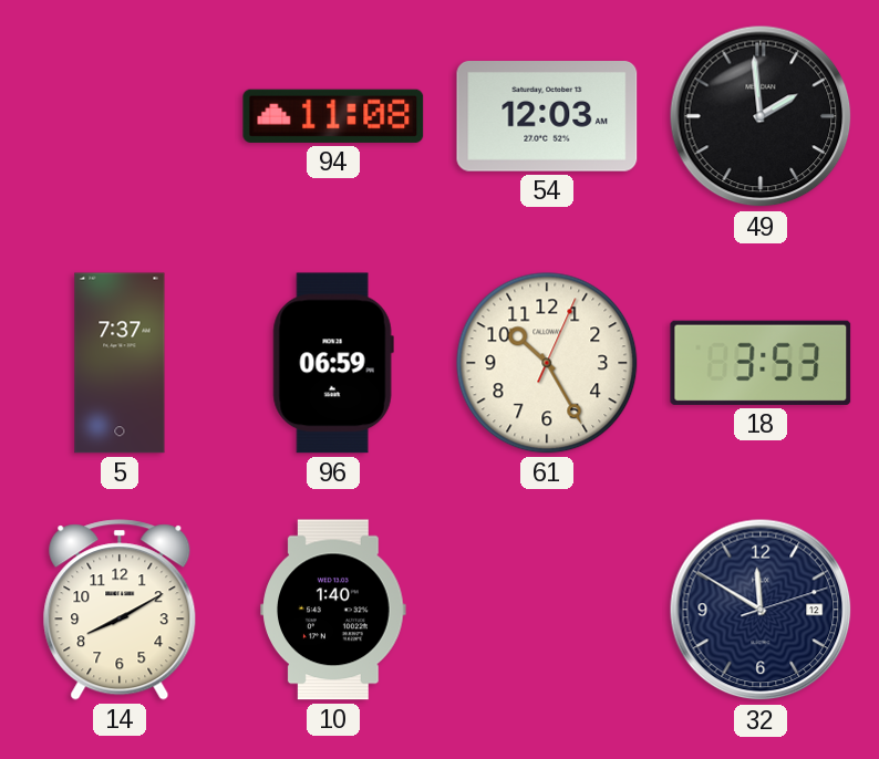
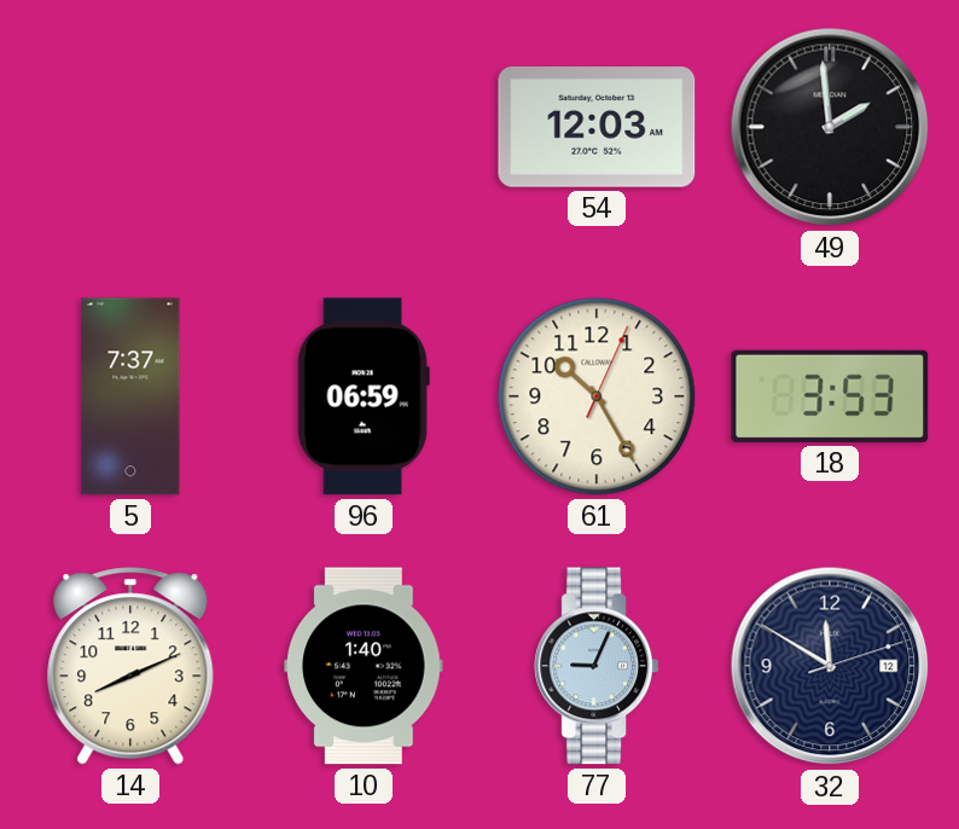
94: 11:08 -> none
14: 8:10 -> 8:11
77: none -> 9:04
